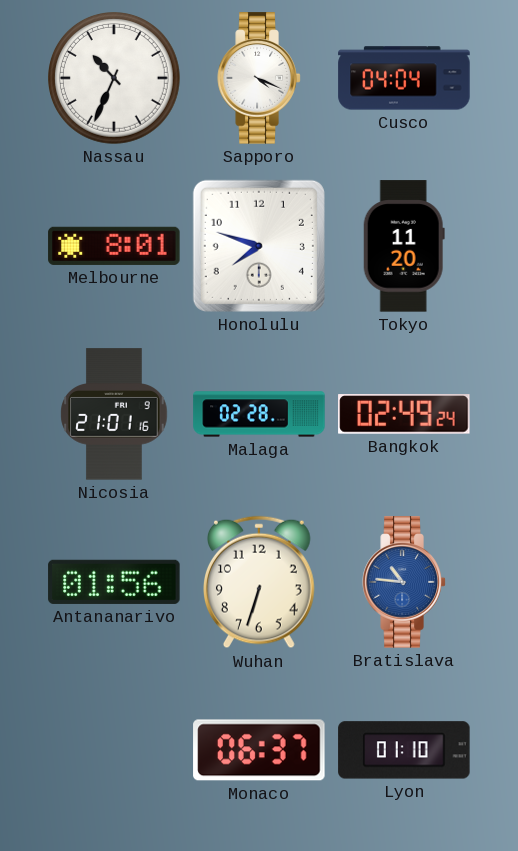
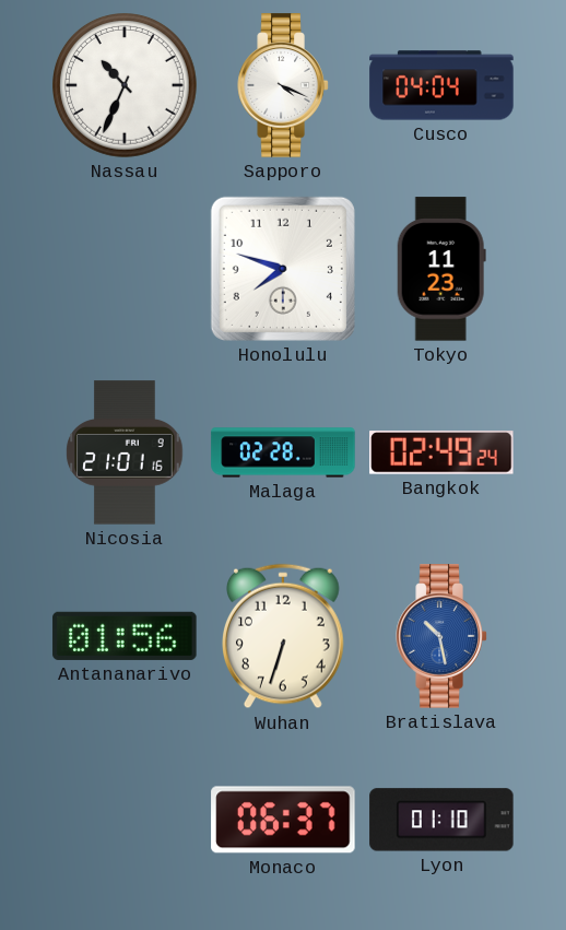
Melbourne: 8:01 -> none
Tokyo: 11:20 -> 11:23
Bratislava: 10:46 -> 10:28
